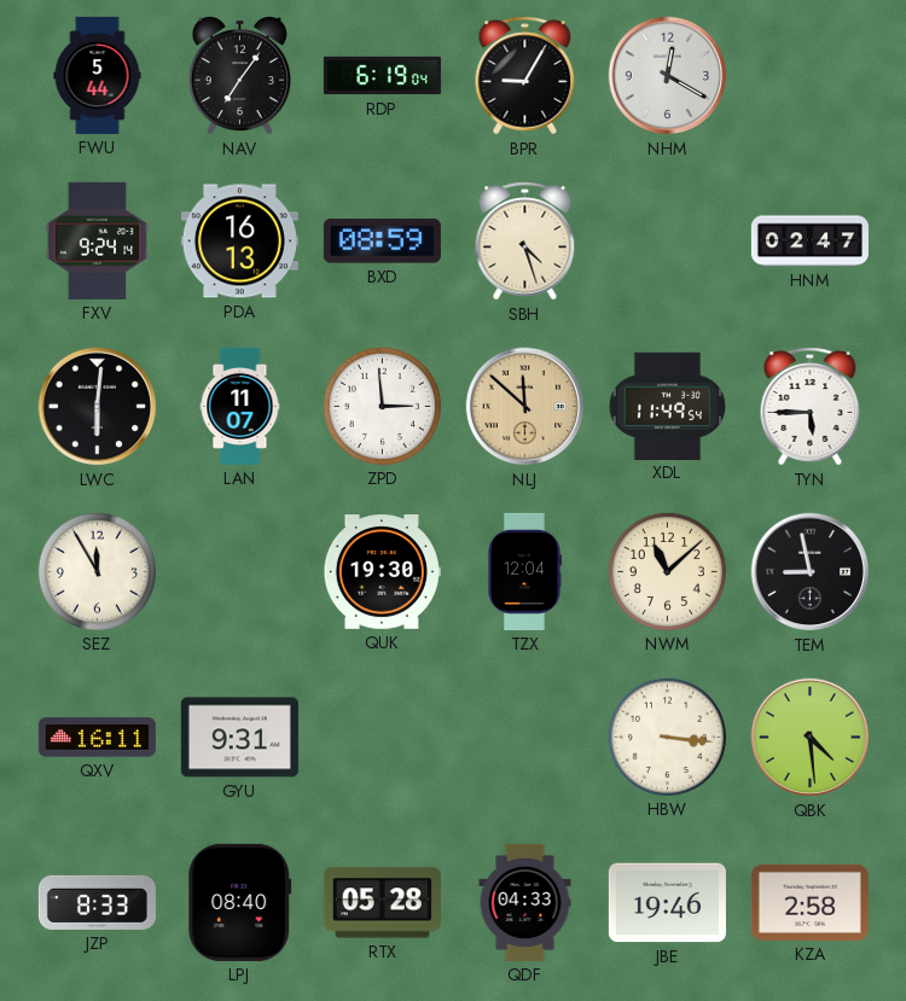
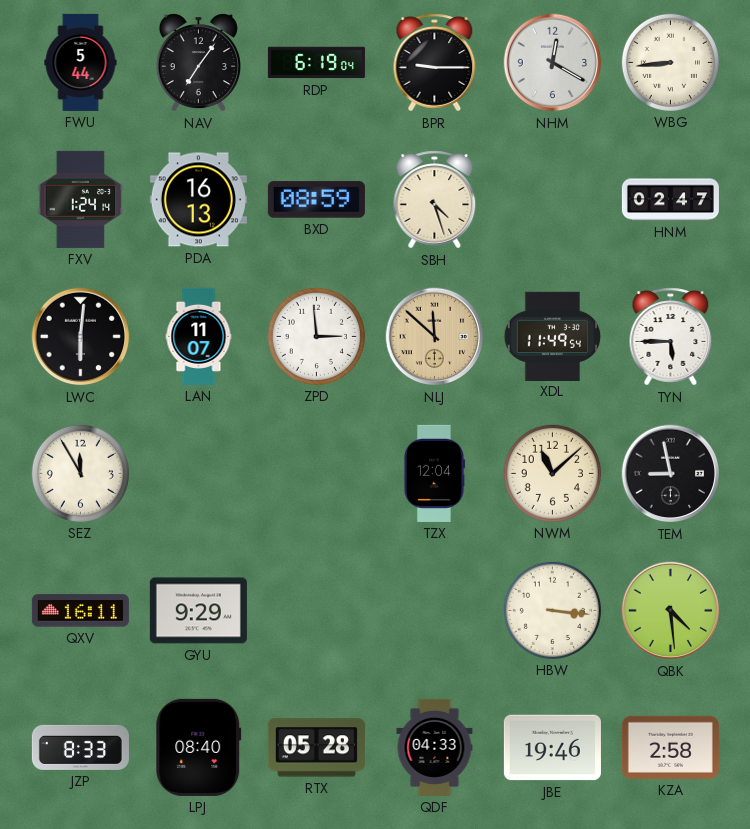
BPR: 9:05 -> 9:15
WBG: none -> 8:44
FXV: 9:24 -> 1:24
QUK: 19:30 -> none
GYU: 9:31 -> 9:29
